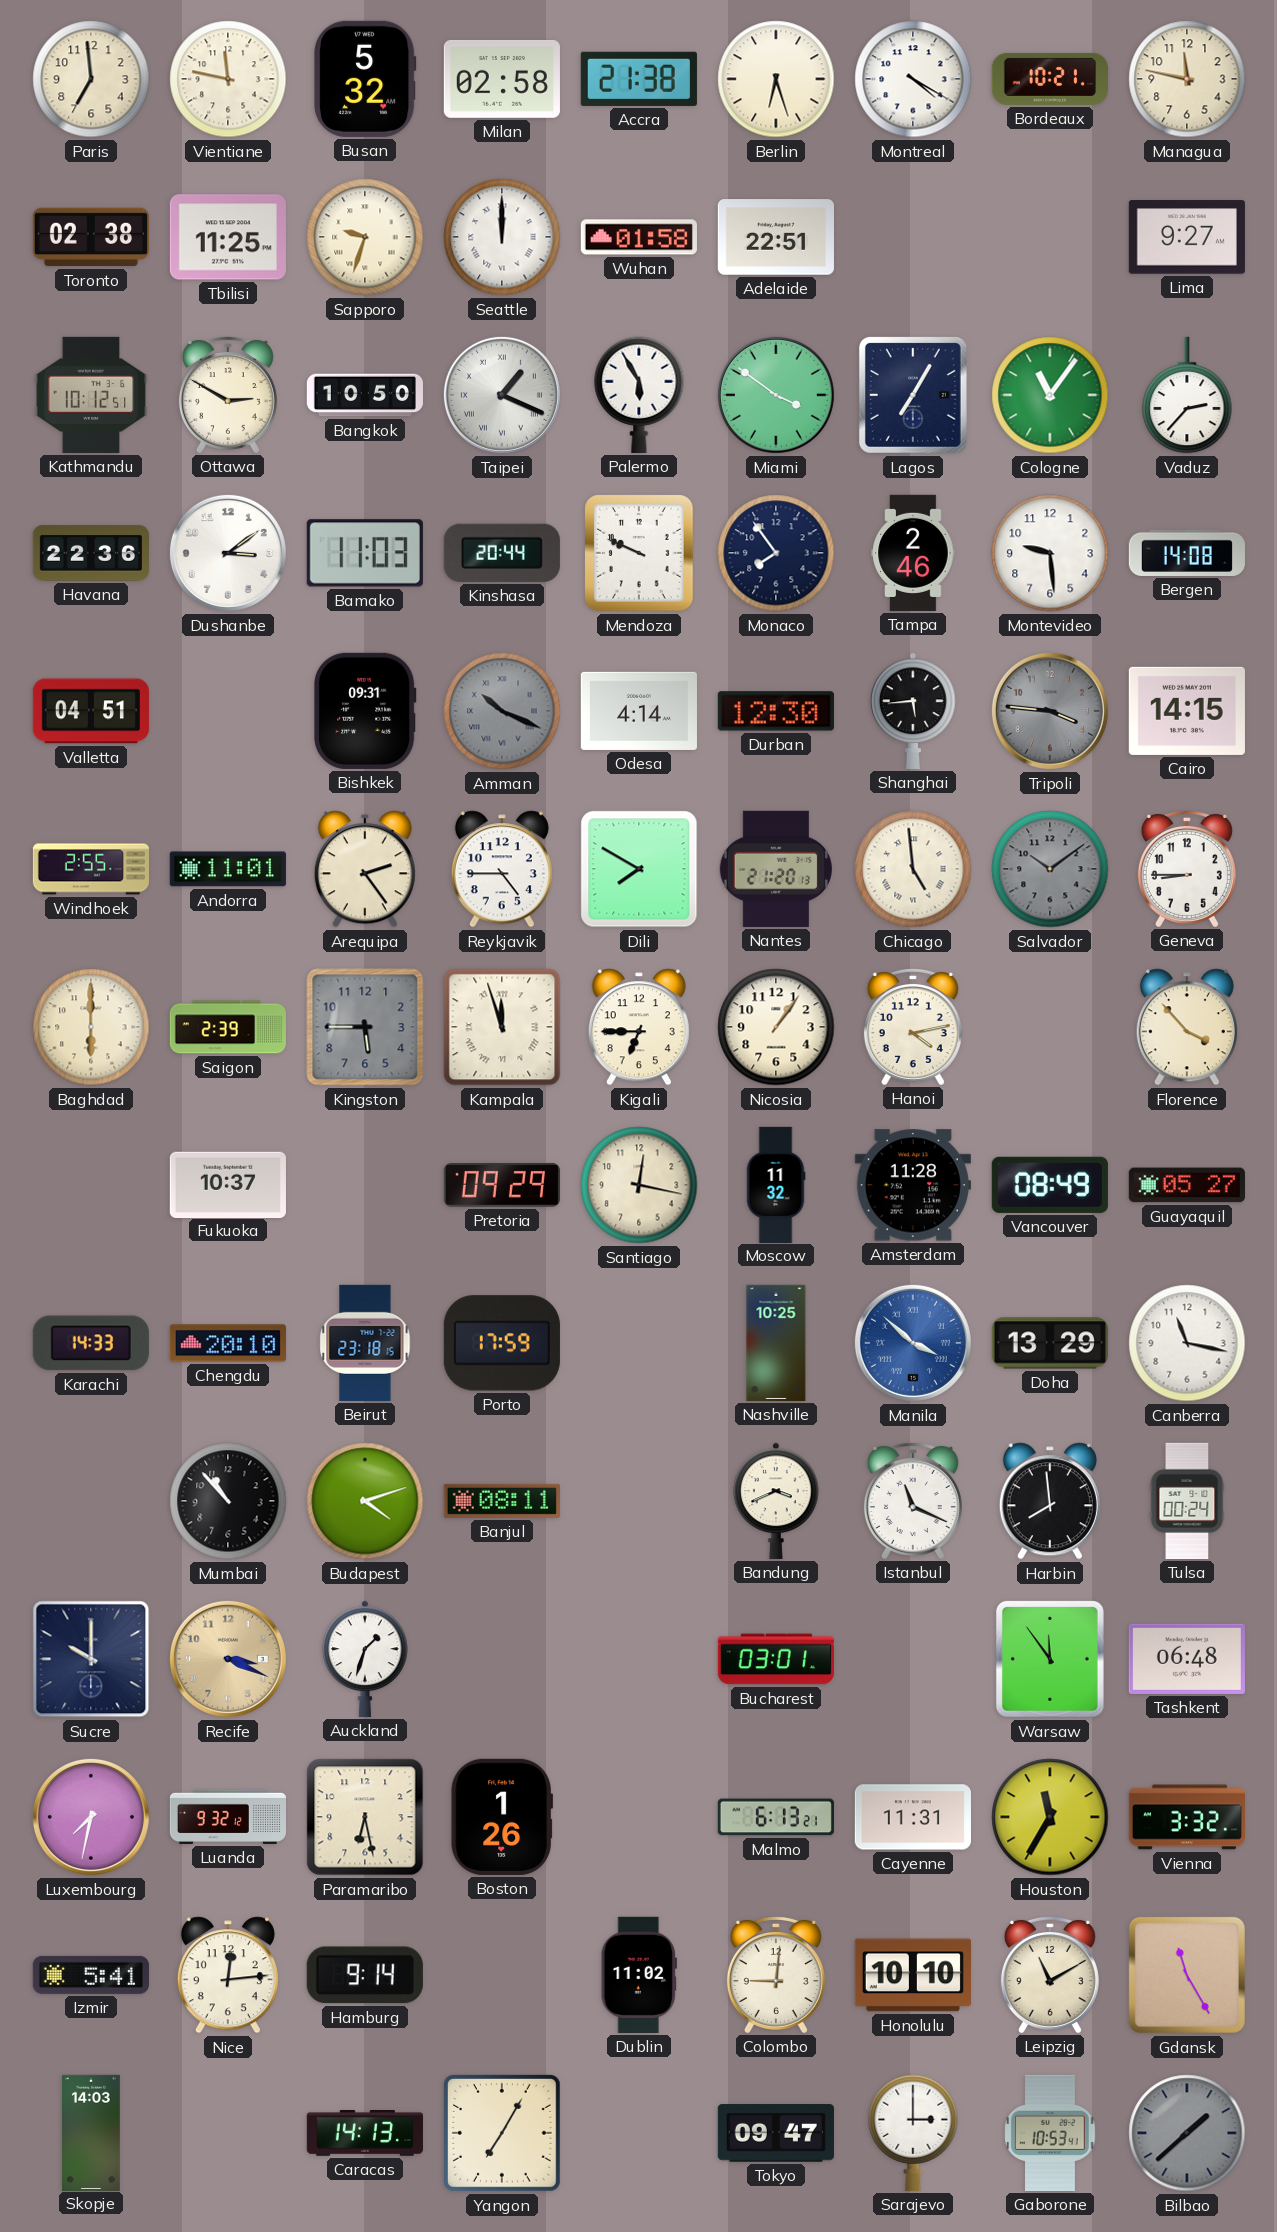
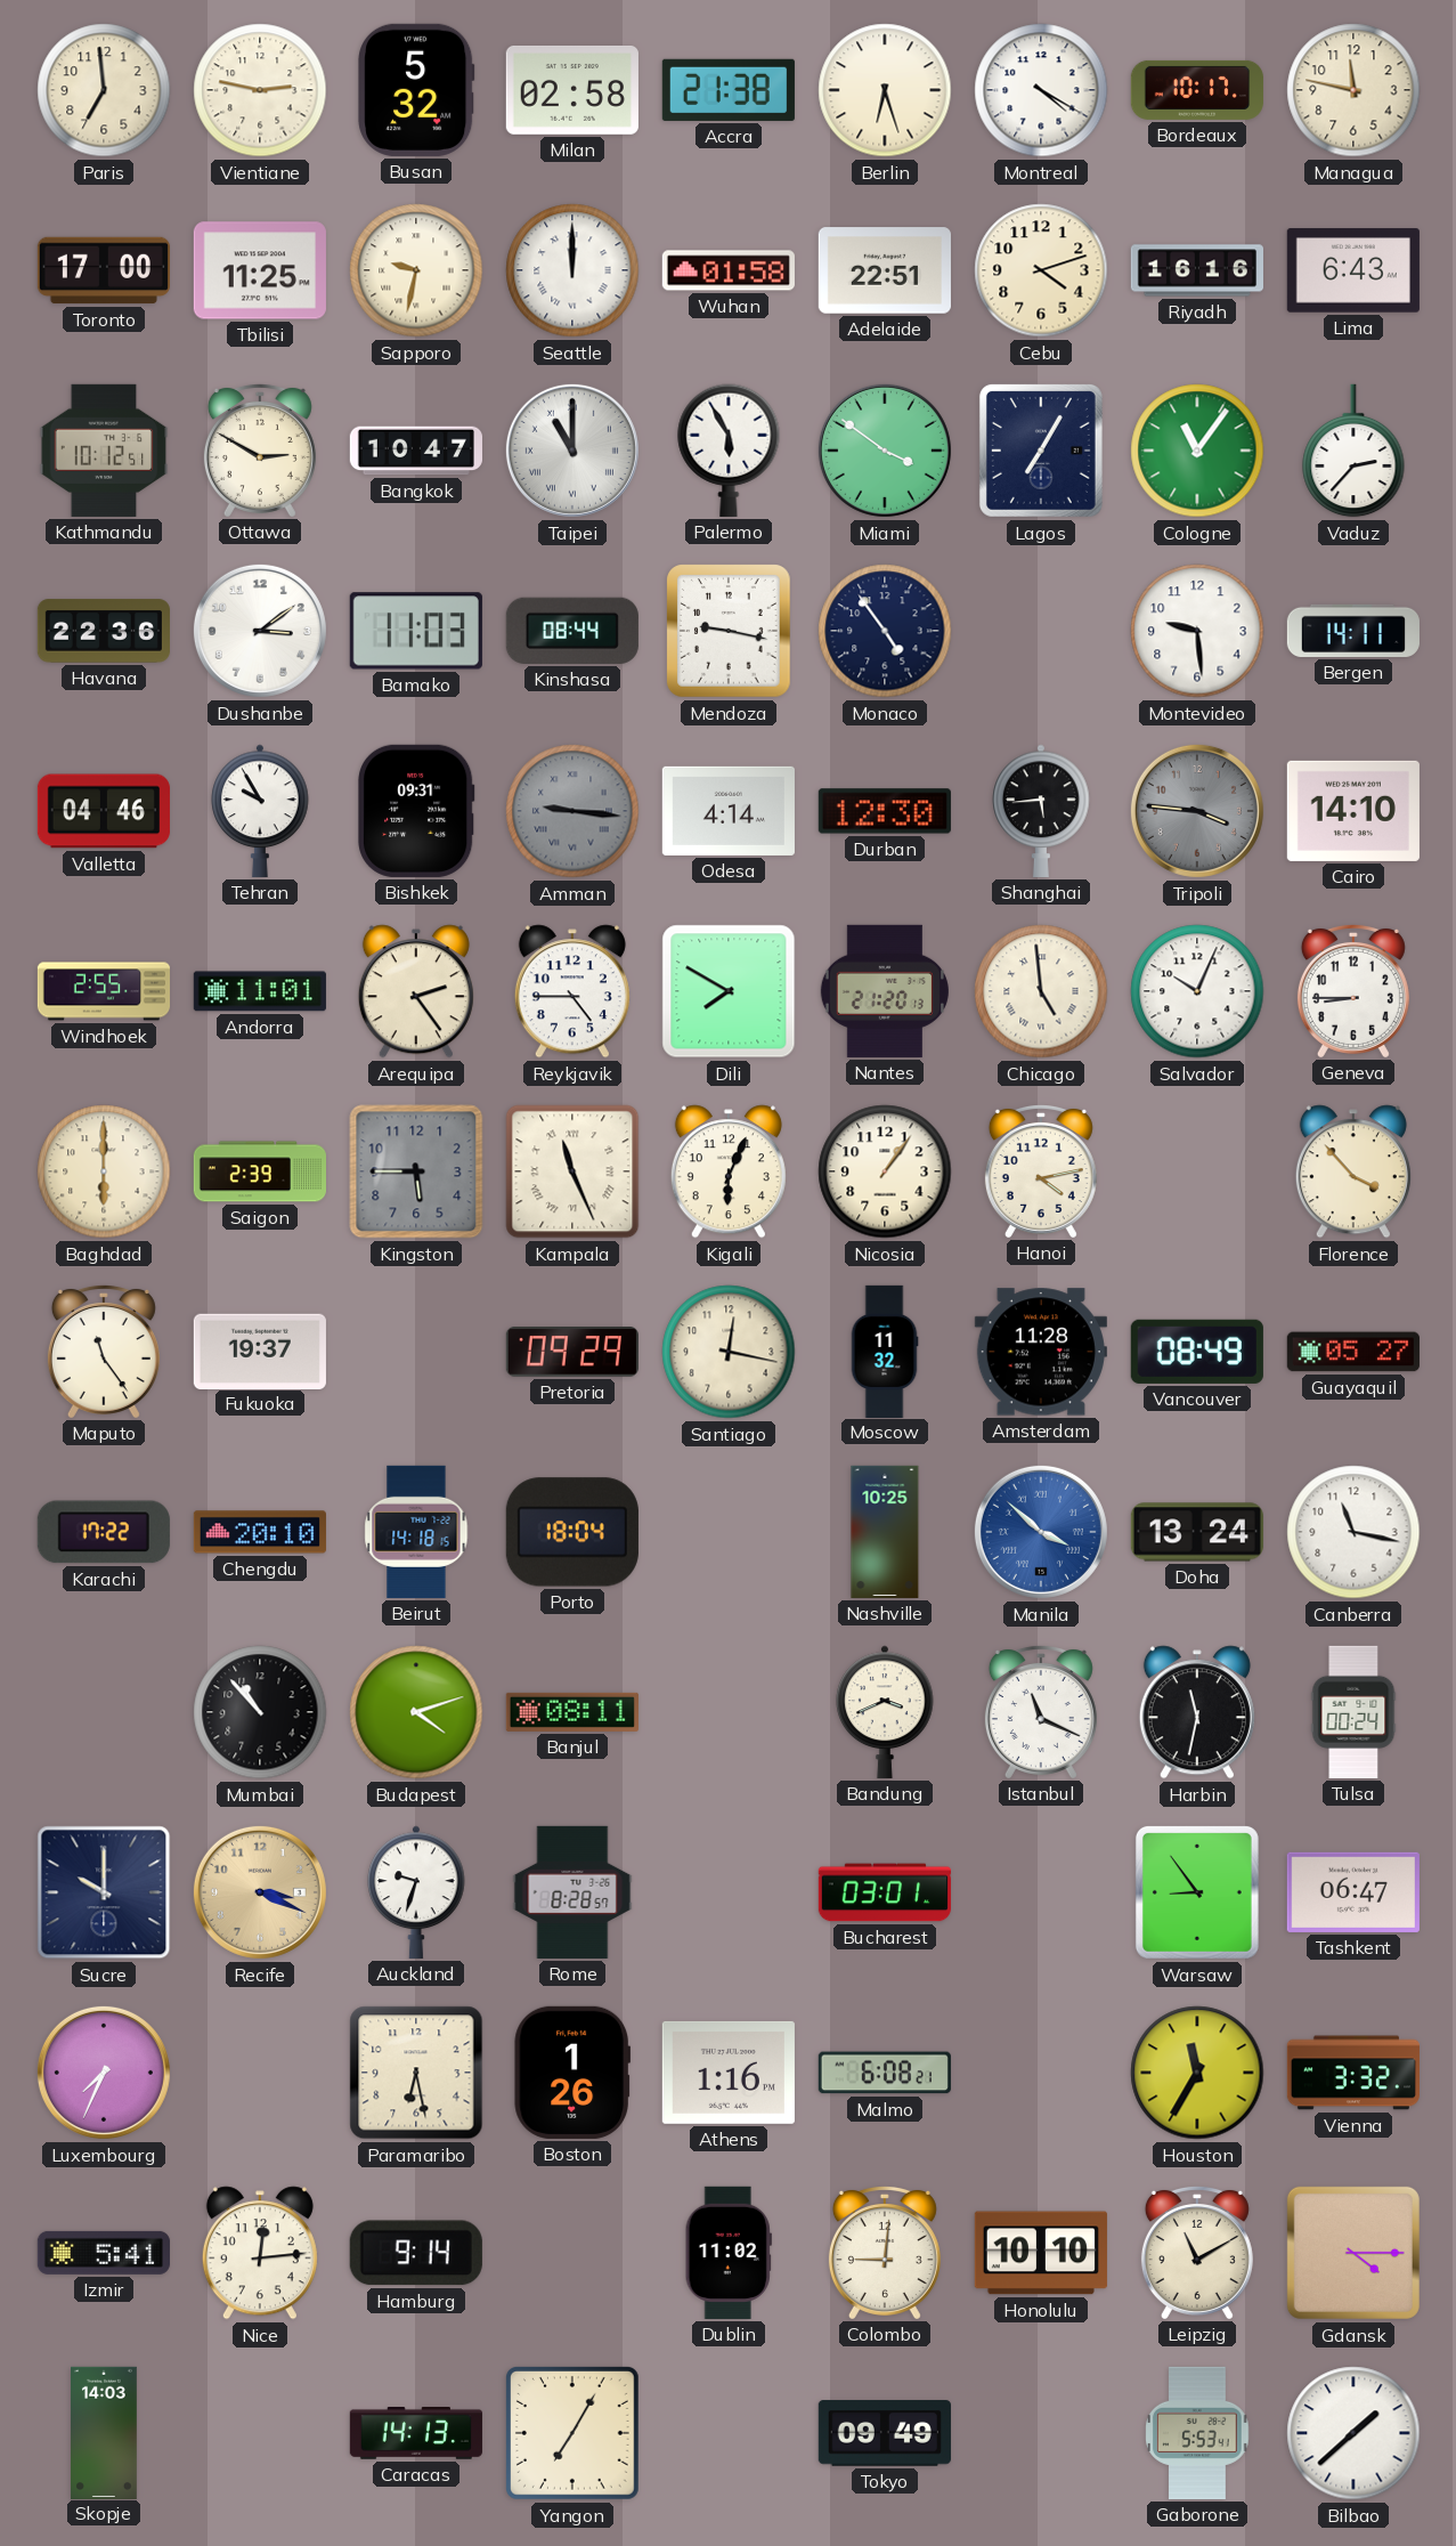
Vientiane: 11:47 -> 2:47
Bordeaux: 10:21 -> 10:17
Toronto: 02:38 -> 17:00
Sapporo: 9:33 -> 9:32
Cebu: none -> 4:12
Riyadh: none -> 16:16
Lima: 9:27 -> 6:43
Bangkok: 10:50 -> 10:47
Taipei: 1:19 -> 11:00
Kinshasa: 20:44 -> 08:44
Mendoza: 9:49 -> 9:17
Monaco: 7:54 -> 4:54
Tampa: 2:46 -> none
Bergen: 14:08 -> 14:11
Valletta: 04:51 -> 04:46
Tehran: none -> 9:55
Amman: 10:19 -> 9:16
Cairo: 14:15 -> 14:10
Salvador: 10:09 -> 10:04
Salvador dial: grey -> white
Kampala: 11:57 -> 11:26
Kigali: 6:45 -> 6:04
Maputo: none -> 11:24
Fukuoka: 10:37 -> 19:37
Karachi: 14:33 -> 17:22
Beirut: 23:18 -> 14:18
Porto: 17:59 -> 18:04
Doha: 13:29 -> 13:24
Harbin: 7:59 -> 11:32
Auckland: 1:33 -> 9:33
Rome: none -> 8:28
Warsaw: 11:54 -> 8:54
Tashkent: 06:48 -> 06:47
Luxembourg: 7:32 -> 7:34
Luanda: 9:32 -> none
Athens: none -> 1:16
Malmo: 6:13 -> 6:08
Cayenne: 11:31 -> none
Gdansk: 11:25 -> 4:15
Tokyo: 09:47 -> 09:49
Sarajevo: 3:00 -> none
Gaborone: 10:53 -> 5:53
Bilbao dial: grey -> white
